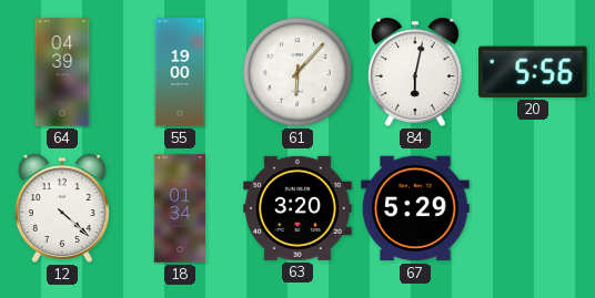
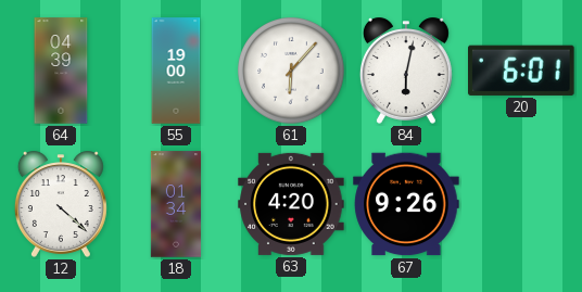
20: 5:56 -> 6:01
63: 3:20 -> 4:20
67: 5:29 -> 9:26
